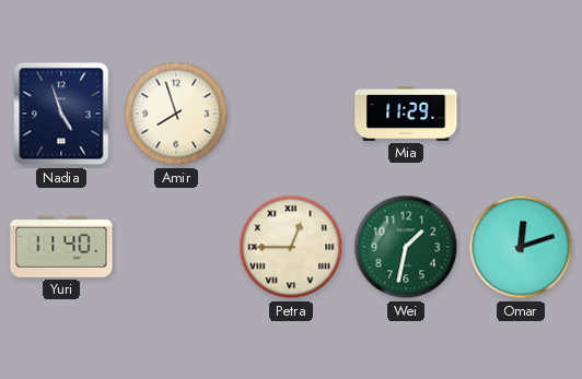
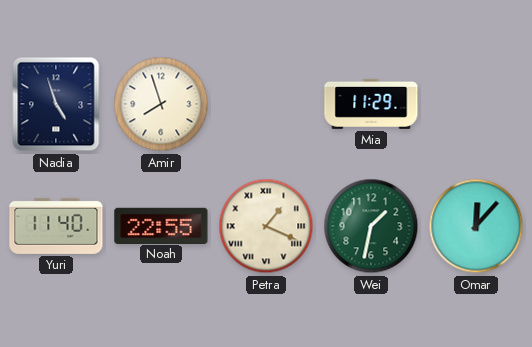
Noah: none -> 22:55
Petra: 12:45 -> 1:19
Omar: 12:12 -> 12:07
